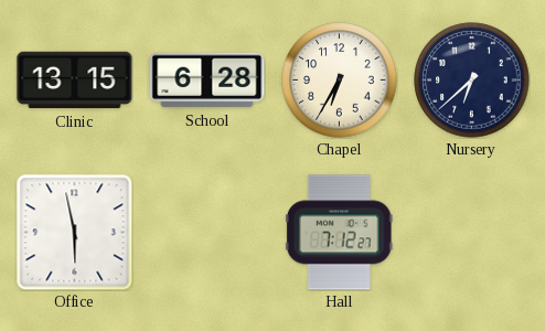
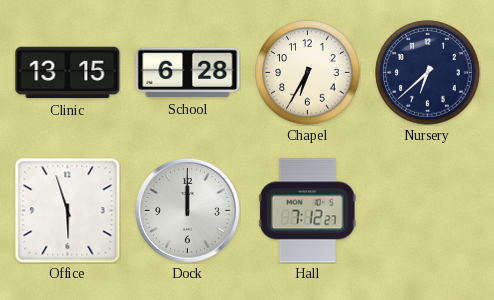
Office: 5:58 -> 5:57
Dock: none -> 12:00
